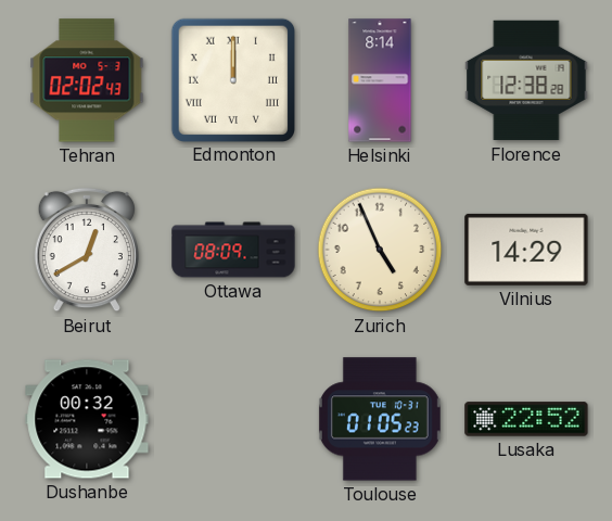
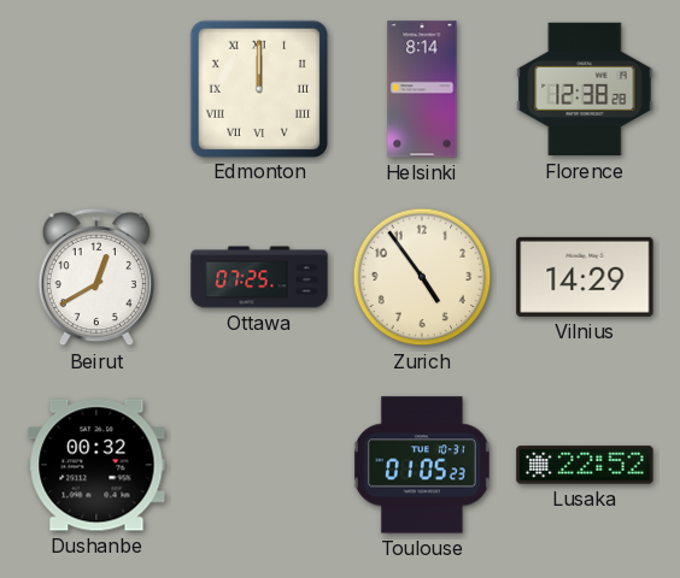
Tehran: 02:02 -> none
Ottawa: 08:09 -> 07:25
Zurich: 4:56 -> 4:54
